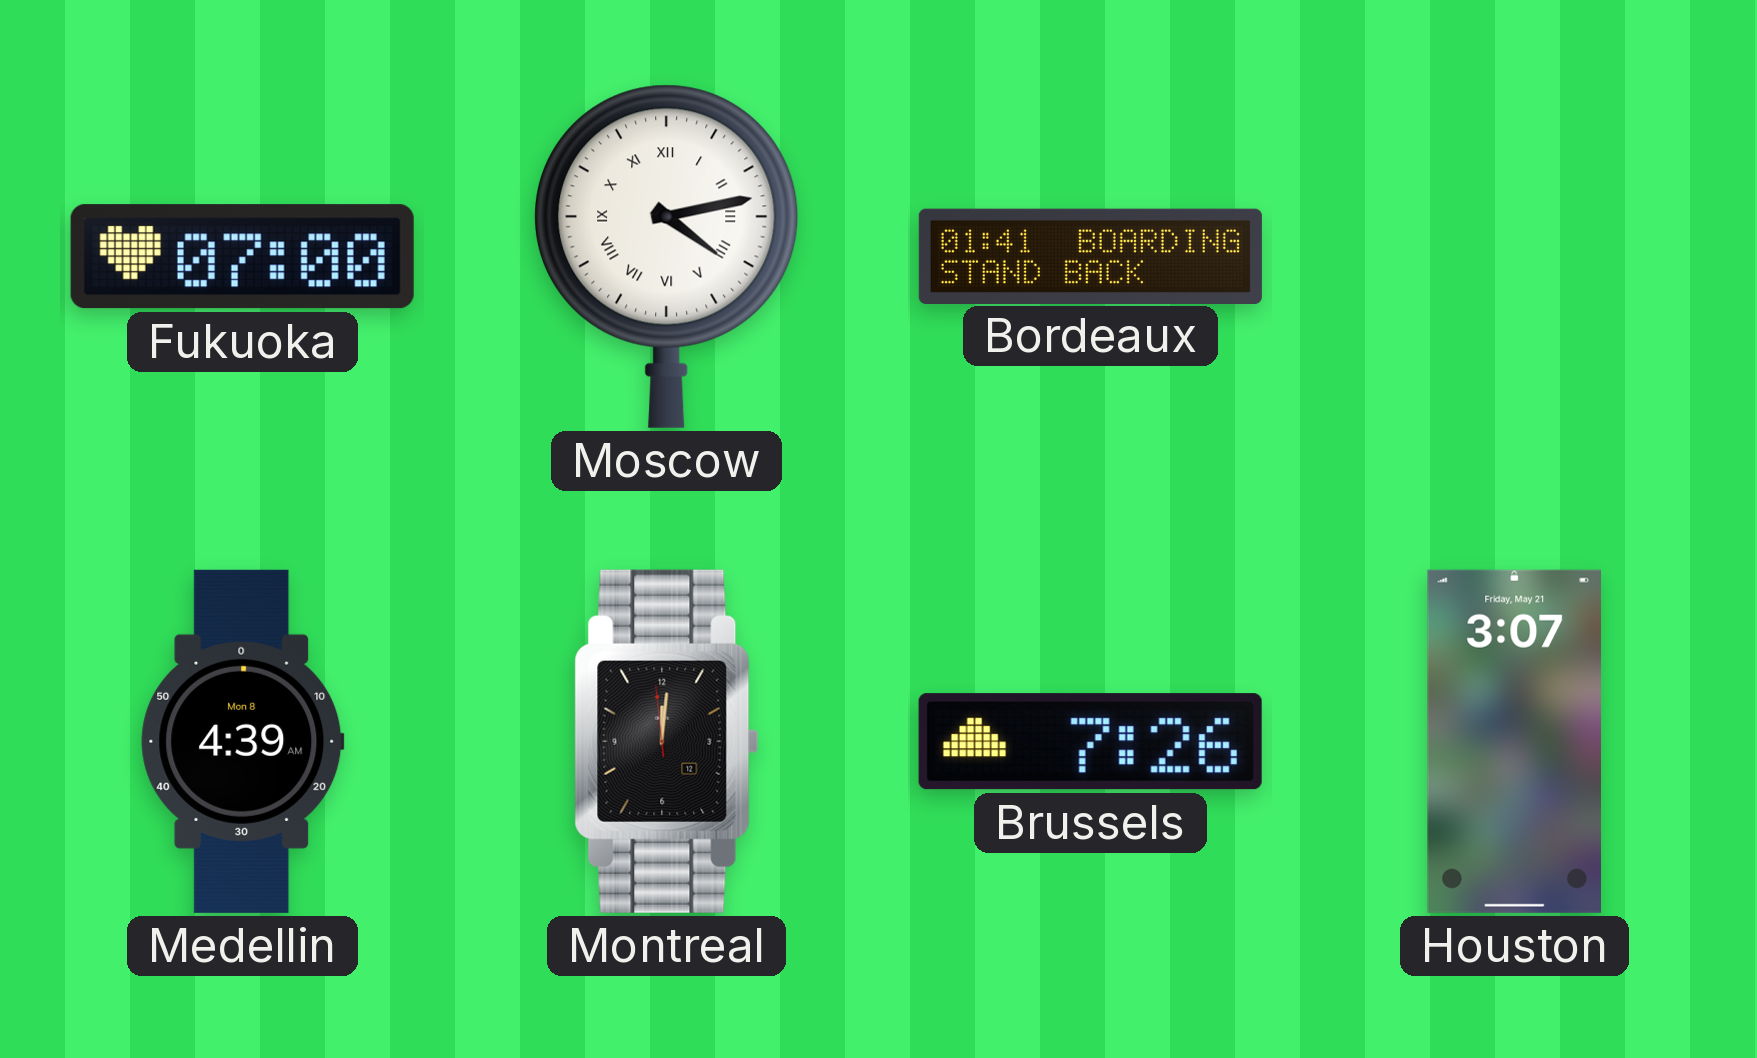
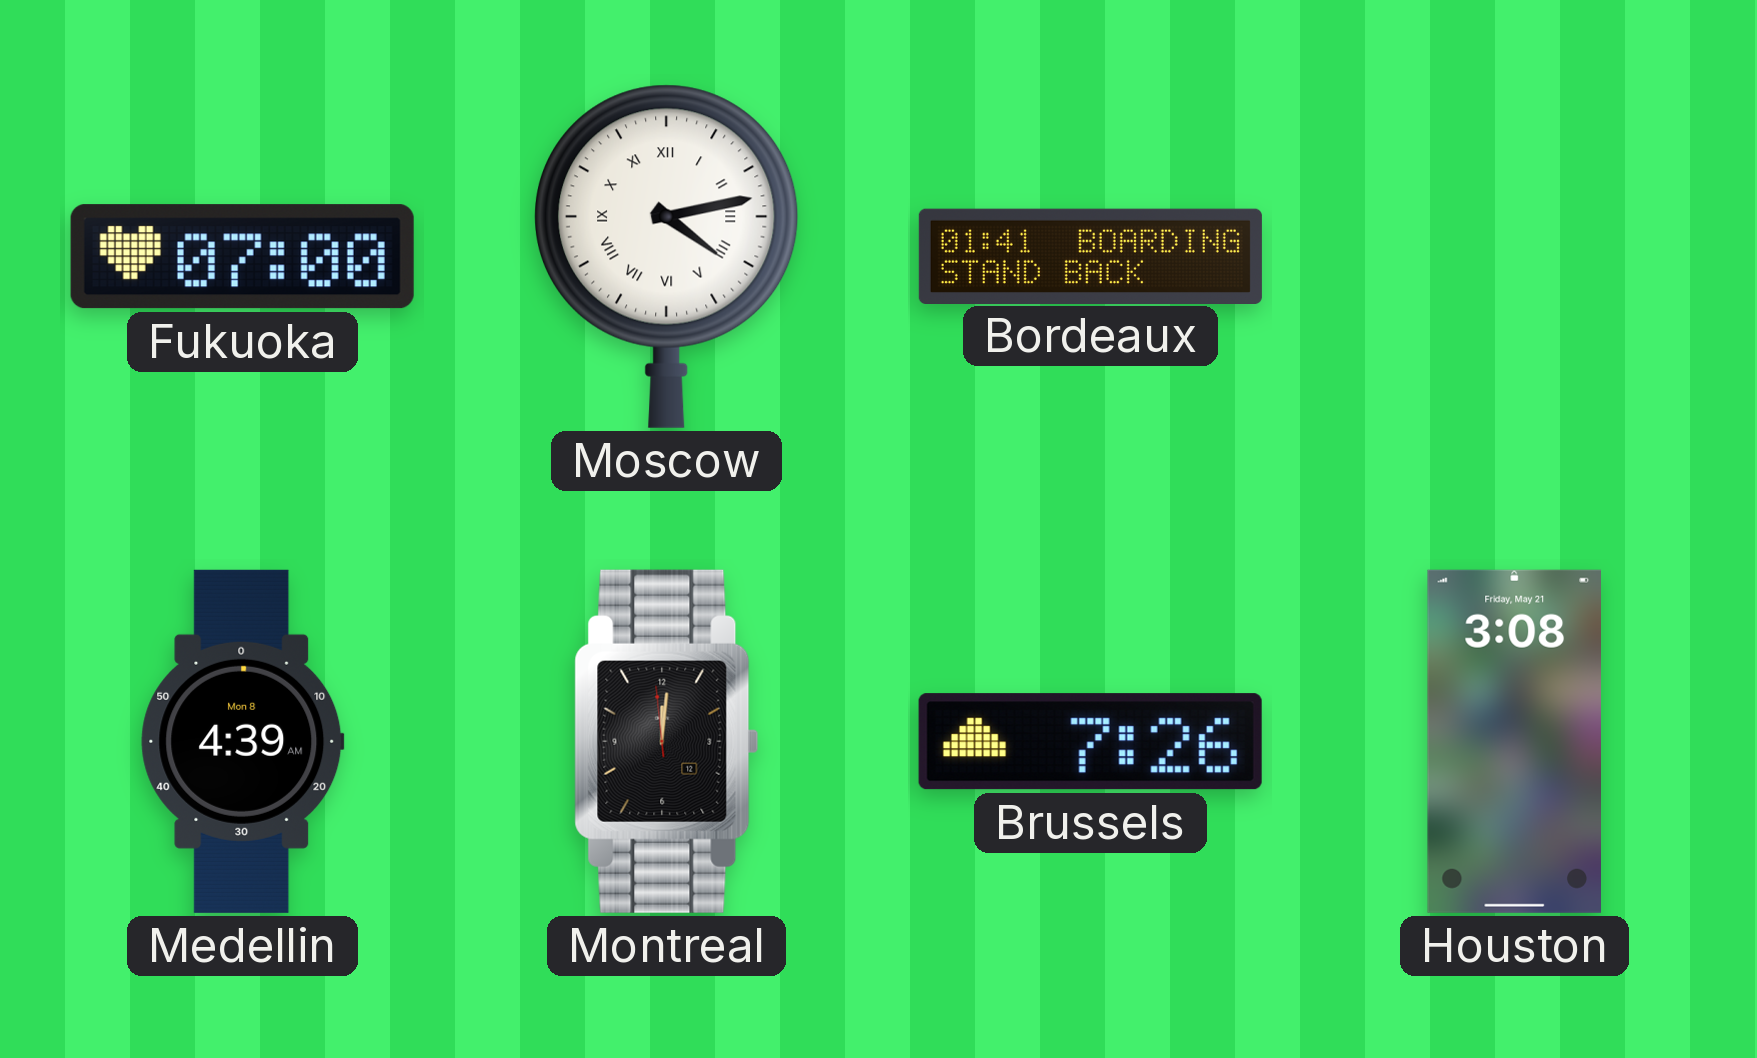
Houston: 3:07 -> 3:08
